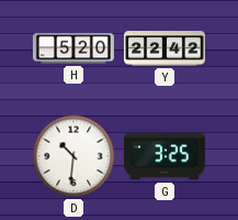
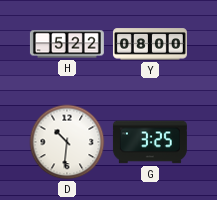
H: 5:20 -> 5:22
Y: 22:42 -> 08:00
